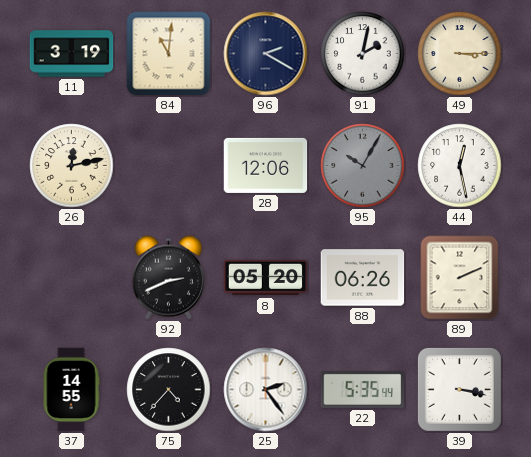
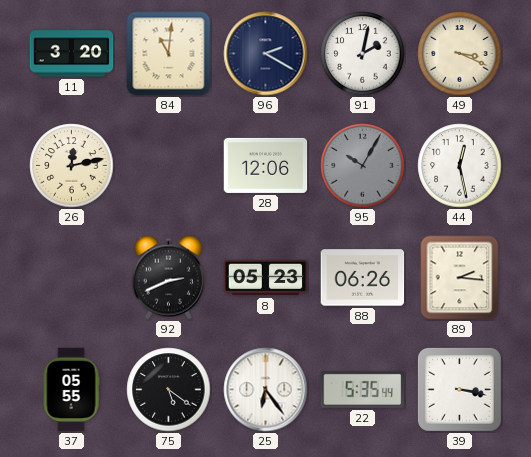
11: 3:19 -> 3:20
49: 3:15 -> 3:19
8: 05:20 -> 05:23
89: 2:11 -> 2:16
37: 14:55 -> 05:55
75: 4:37 -> 5:21
25: 2:24 -> 6:24
